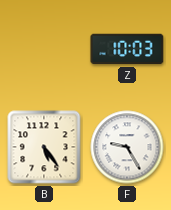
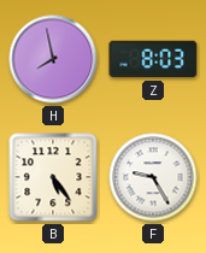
H: none -> 7:58
Z: 10:03 -> 8:03
